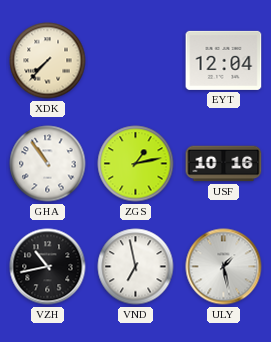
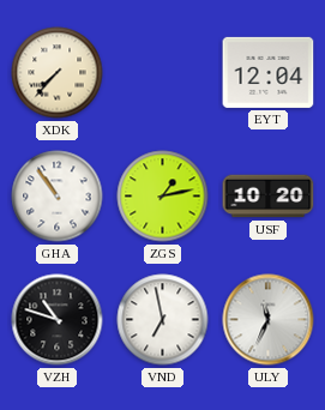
USF: 10:16 -> 10:20
VZH: 10:43 -> 10:48
ULY: 1:28 -> 11:34
